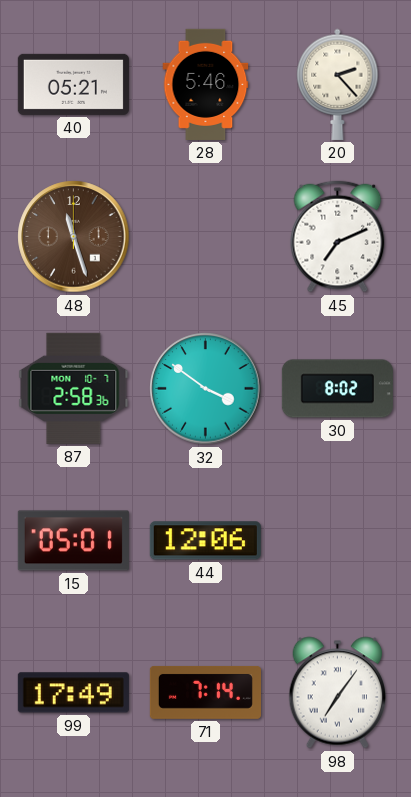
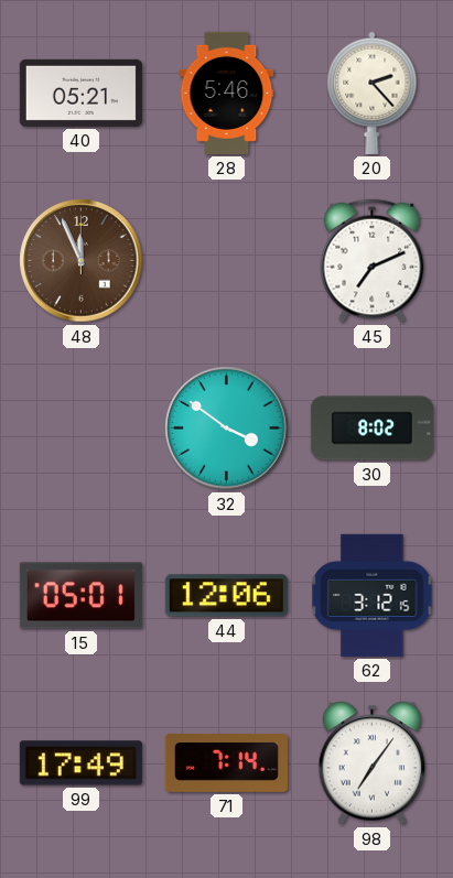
48: 11:27 -> 11:56
87: 2:58 -> none
62: none -> 3:12
